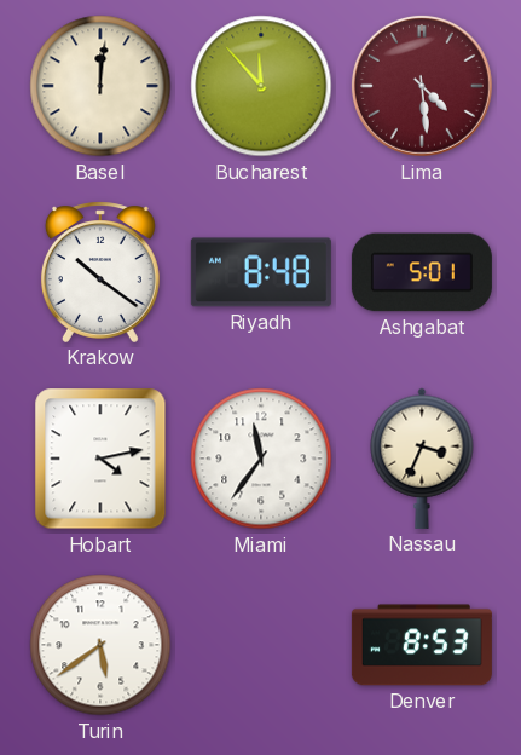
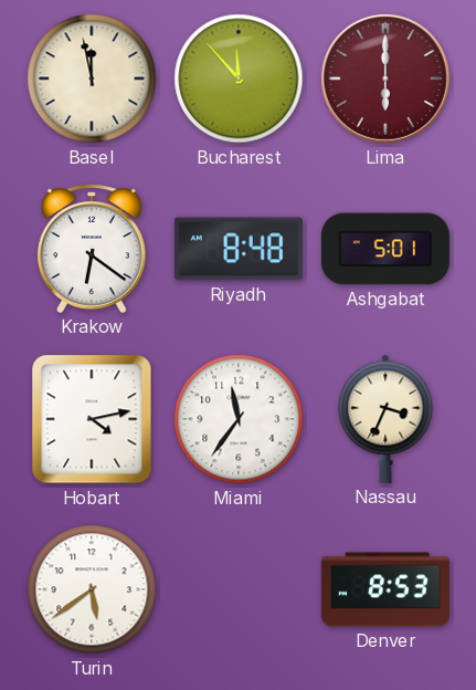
Basel: 12:01 -> 11:58
Lima: 4:29 -> 6:00
Krakow: 10:21 -> 6:21
